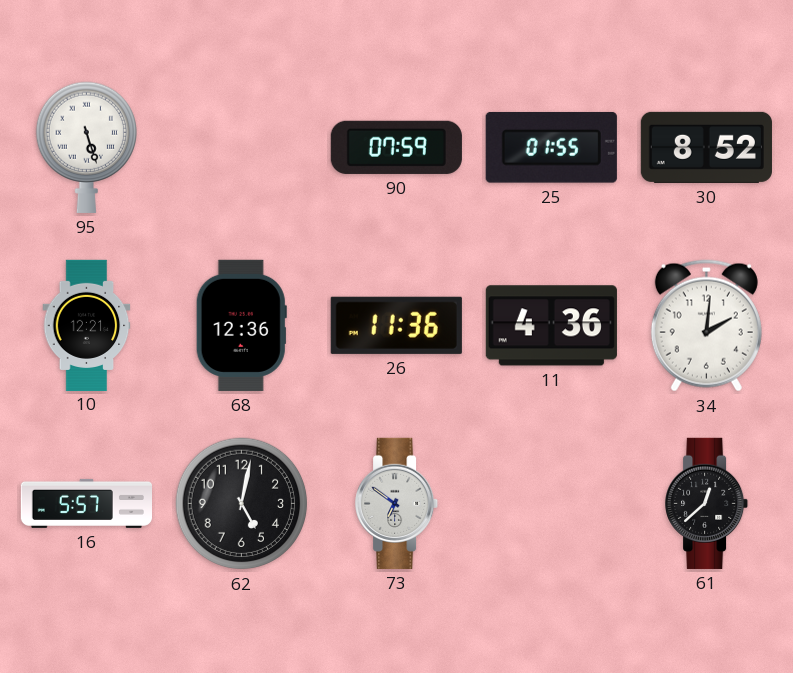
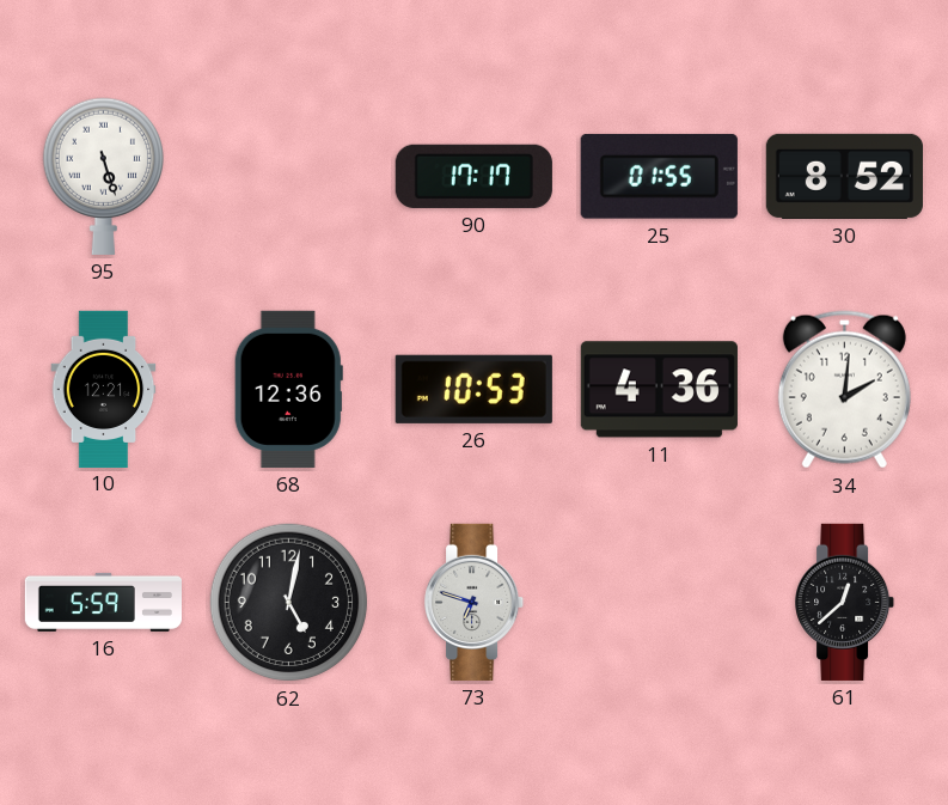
90: 07:59 -> 17:17
26: 11:36 -> 10:53
16: 5:57 -> 5:59
73: 6:51 -> 6:48
